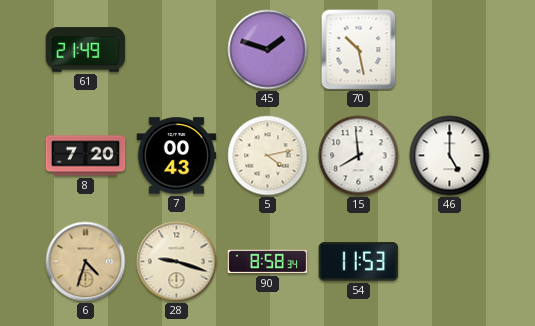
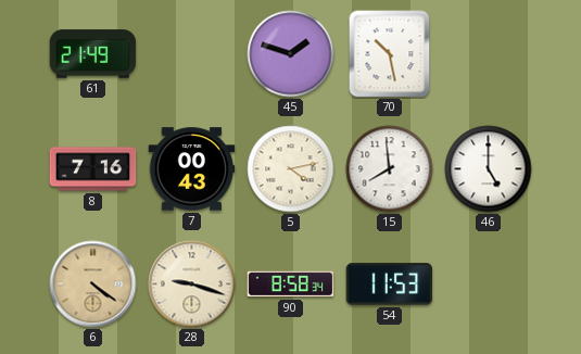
8: 7:20 -> 7:16
6: 4:33 -> 4:21
